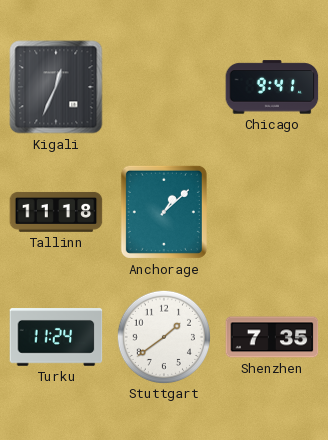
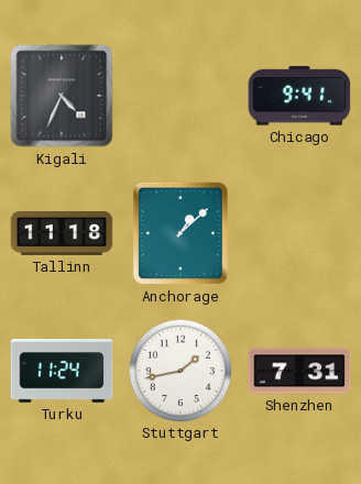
Kigali: 12:34 -> 4:34
Stuttgart: 1:39 -> 1:43
Shenzhen: 7:35 -> 7:31
